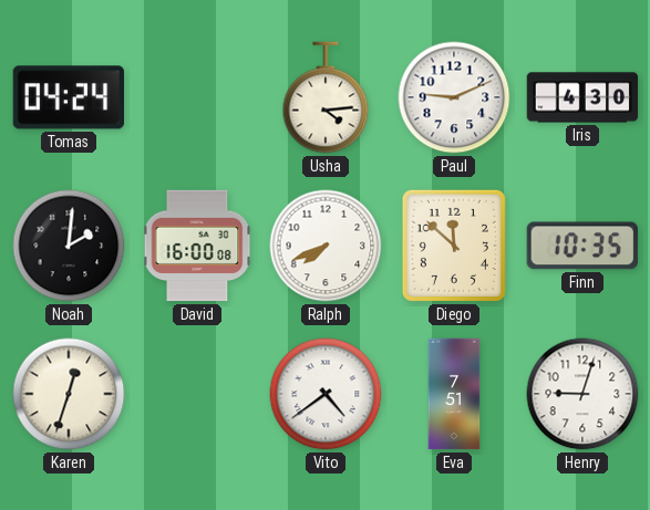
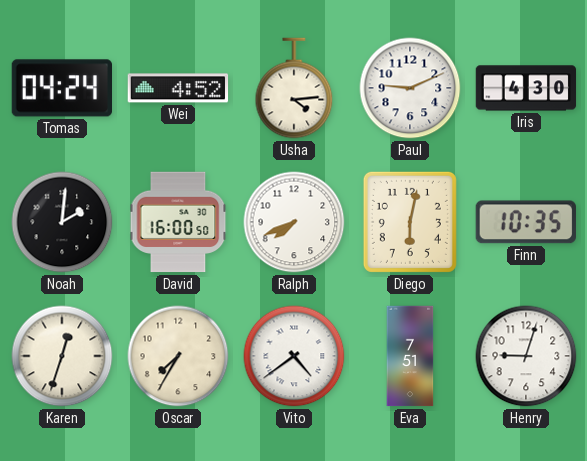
Wei: none -> 4:52
David: 16:00:08 -> 16:00:50
Diego: 11:52 -> 6:02
Oscar: none -> 7:35
